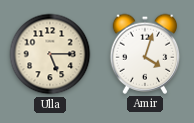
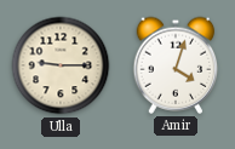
Ulla: 5:15 -> 9:15
